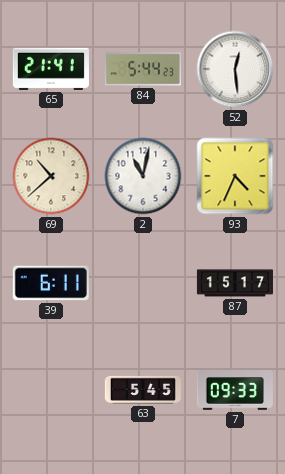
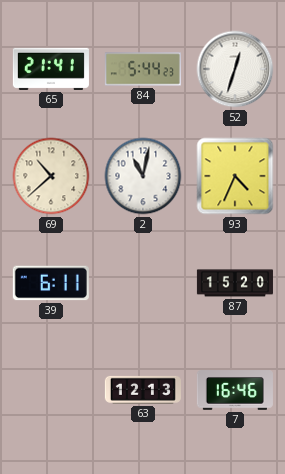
52: 12:29 -> 12:33
87: 15:17 -> 15:20
63: 5:45 -> 12:13
7: 09:33 -> 16:46
